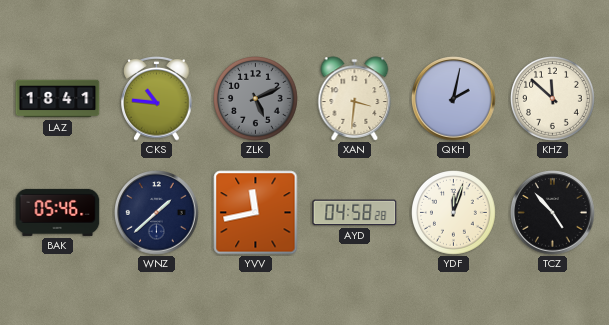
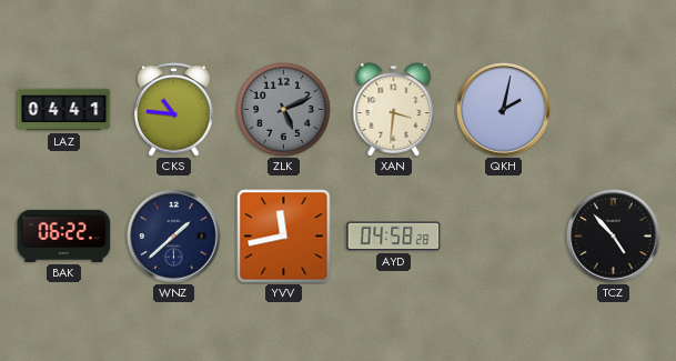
LAZ: 18:41 -> 04:41
KHZ: 11:52 -> none
BAK: 05:46 -> 06:22
YDF: 12:03 -> none
